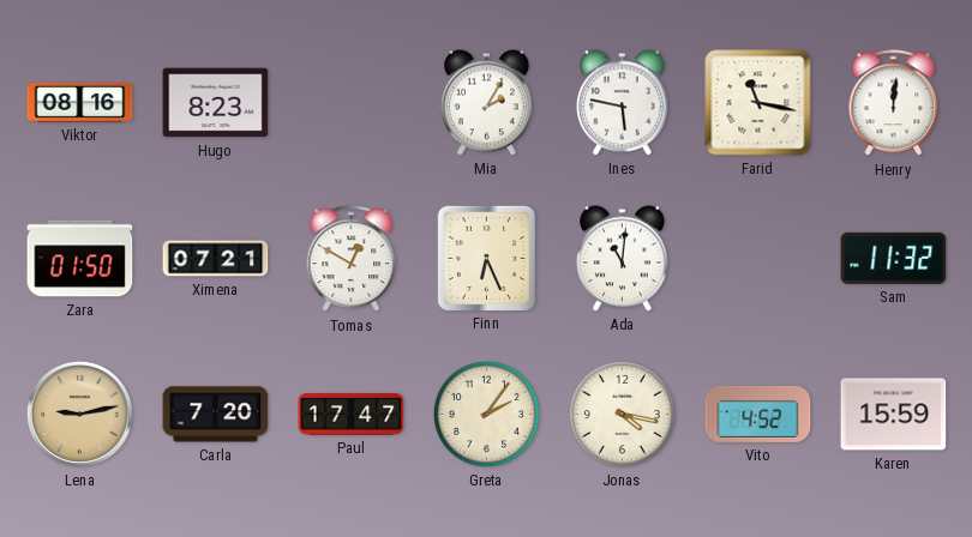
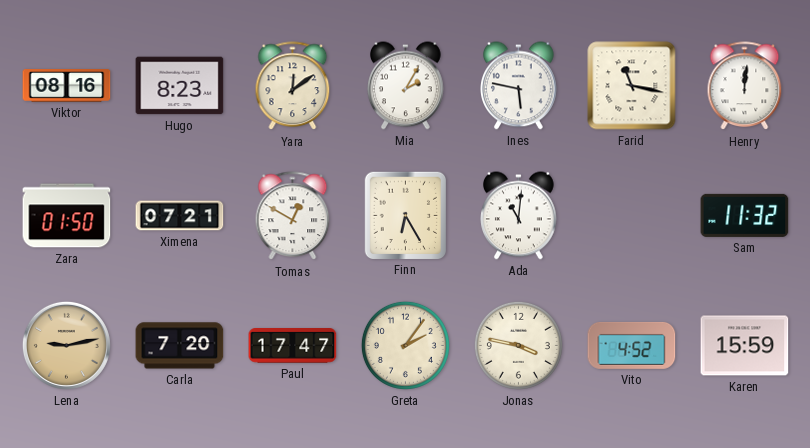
Yara: none -> 12:09
Finn: 6:26 -> 6:25
Jonas: 4:17 -> 3:47
